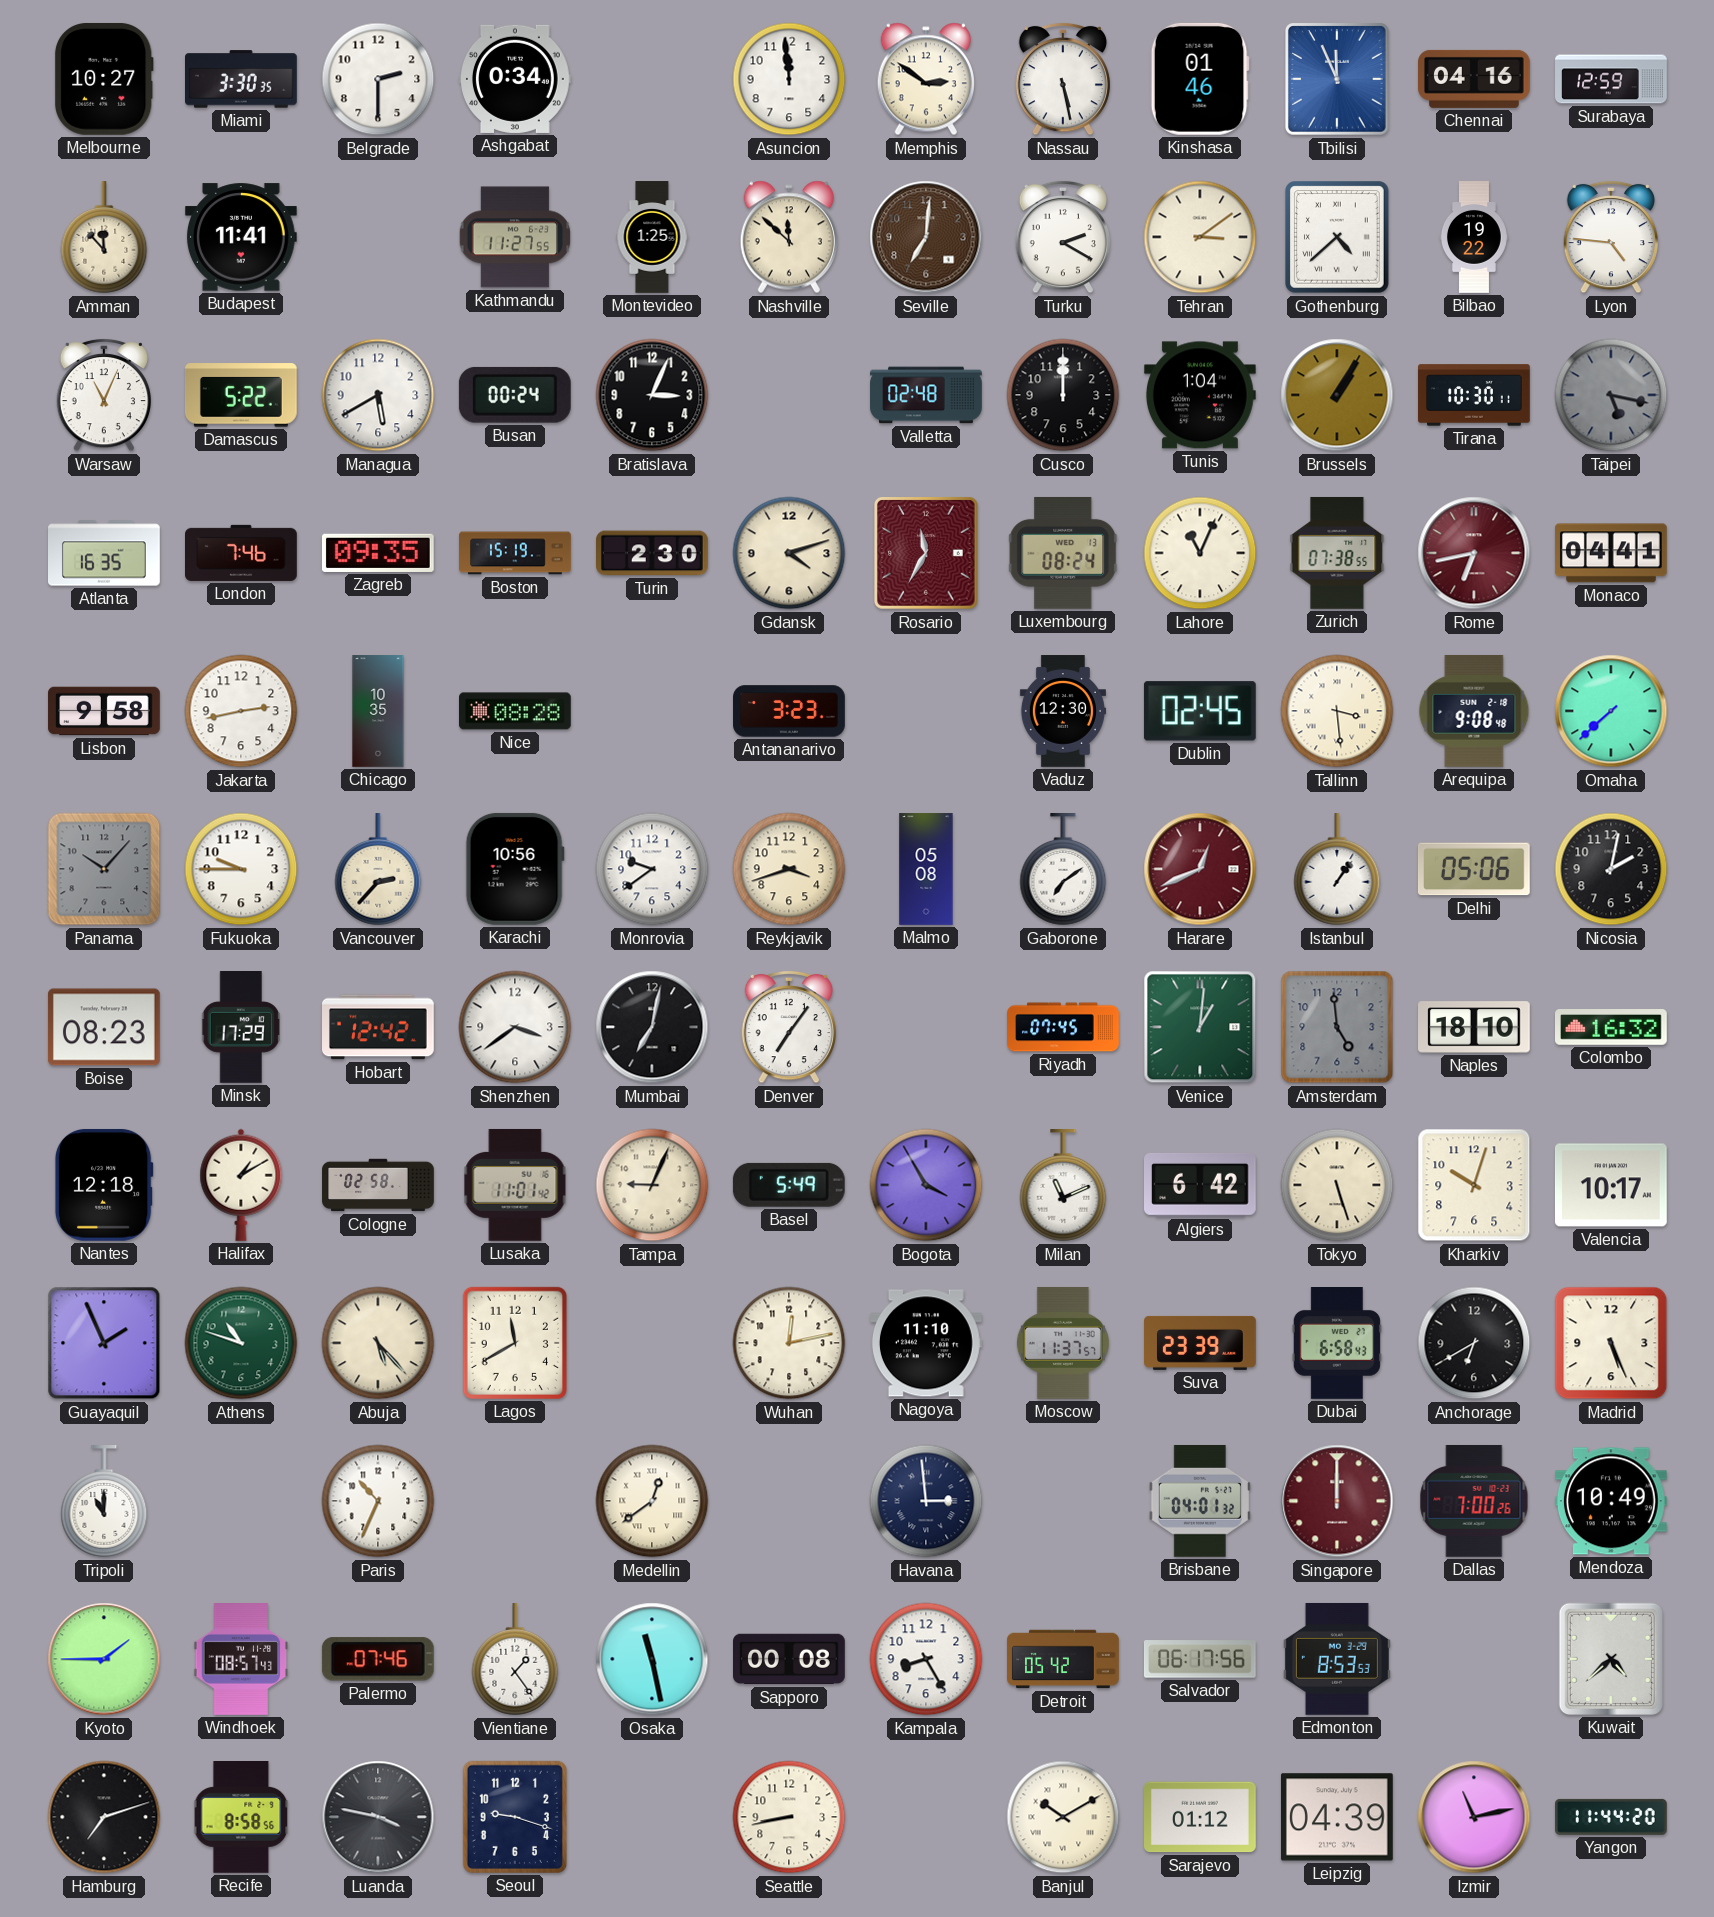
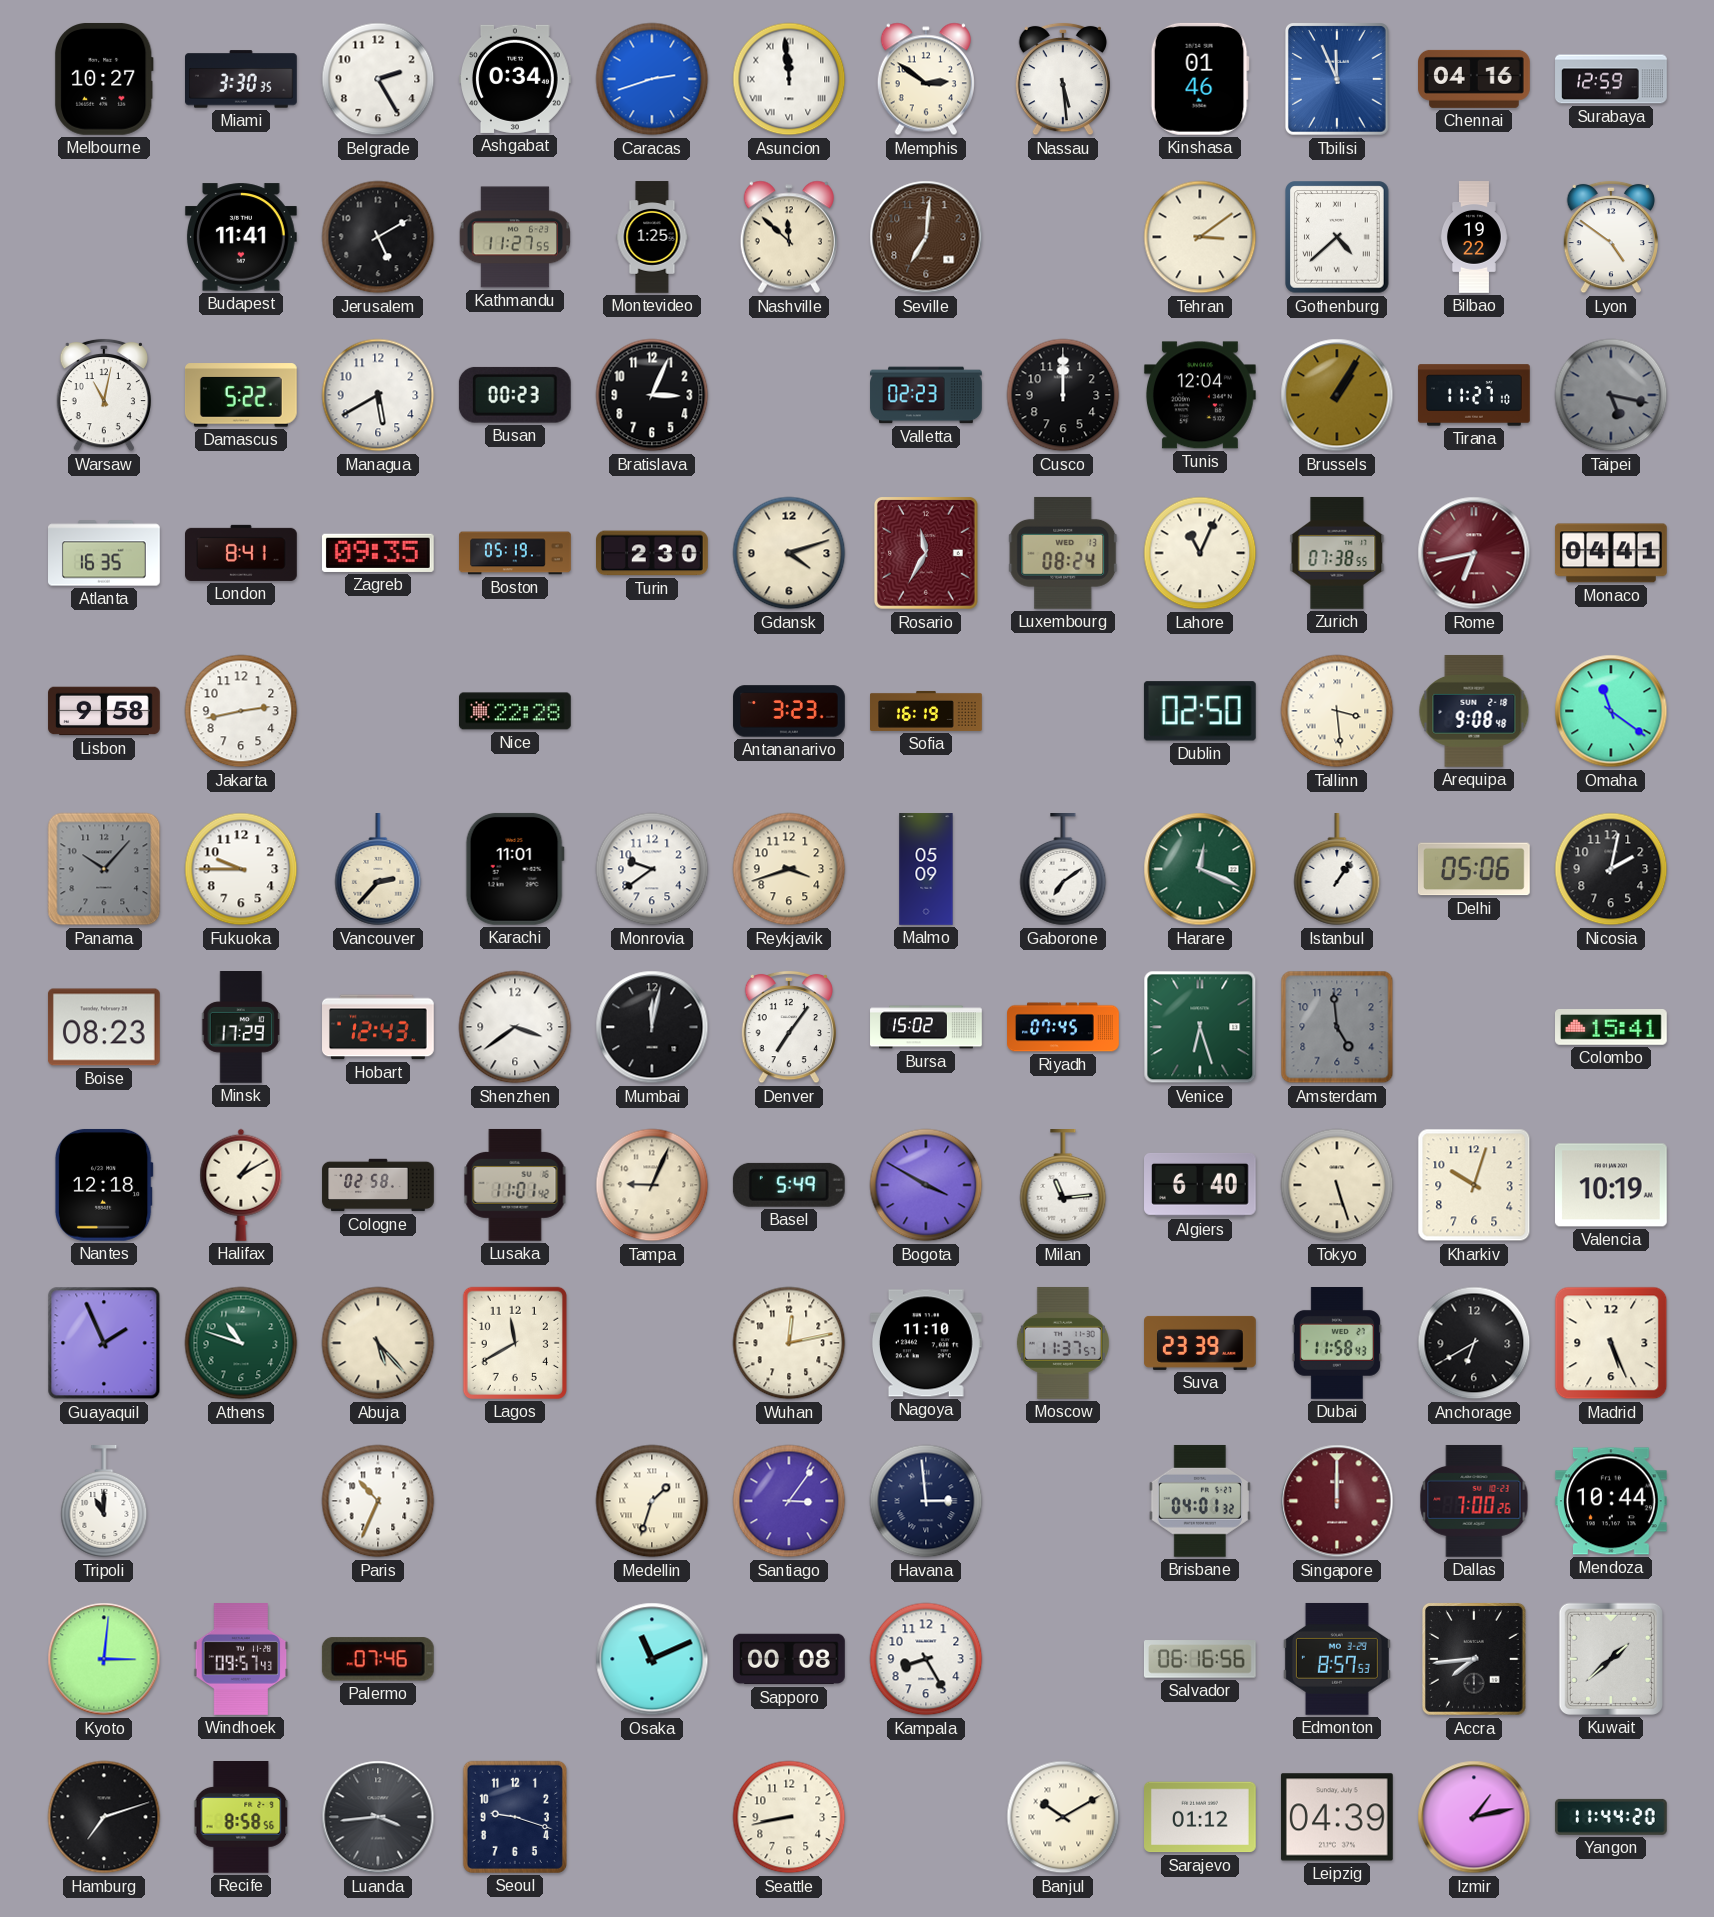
Belgrade: 2:30 -> 2:25
Caracas: none -> 2:42
Asuncion numerals: Arabic -> Roman
Nassau: 5:28 -> 5:29
Amman: 11:53 -> none
Jerusalem: none -> 5:10
Turku: 2:20 -> none
Lyon: 4:46 -> 4:51
Warsaw: 11:04 -> 11:02
Busan: 00:24 -> 00:23
Valletta: 02:48 -> 02:23
Tunis: 1:04 -> 12:04
Tirana: 10:30 -> 11:27
London: 7:46 -> 8:41
Boston: 15:19 -> 05:19
Chicago: 10:35 -> none
Nice: 08:28 -> 22:28
Sofia: none -> 16:19
Vaduz: 12:30 -> none
Dublin: 02:45 -> 02:50
Omaha: 7:38 -> 11:21
Karachi: 10:56 -> 11:01
Malmo: 05:08 -> 05:09
Harare: 12:41 -> 12:19
Harare dial: burgundy -> green
Hobart: 12:42 -> 12:43
Mumbai: 7:02 -> 12:02
Bursa: none -> 15:02
Venice: 1:01 -> 6:27
Naples: 18:10 -> none
Colombo: 16:32 -> 15:41
Bogota: 3:55 -> 3:50
Milan: 11:11 -> 11:14
Algiers: 6:42 -> 6:40
Valencia: 10:17 -> 10:19
Dubai: 6:58 -> 11:58
Medellin: 12:39 -> 1:33
Santiago: none -> 3:06
Mendoza: 10:49 -> 10:44
Kyoto: 1:45 -> 3:01
Windhoek: 08:57 -> 09:57
Vientiane: 1:24 -> none
Osaka: 11:28 -> 11:11
Detroit: 05:42 -> none
Salvador: 06:17 -> 06:16
Edmonton: 8:53 -> 8:57
Accra: none -> 7:44
Kuwait: 4:38 -> 1:38
Luanda: 3:47 -> 3:44
Izmir: 11:13 -> 1:13
